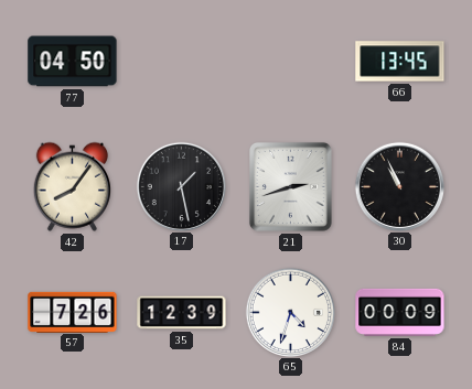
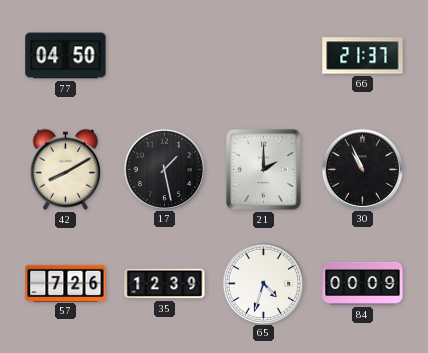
66: 13:45 -> 21:37
42: 8:06 -> 8:10
21: 2:42 -> 2:00
